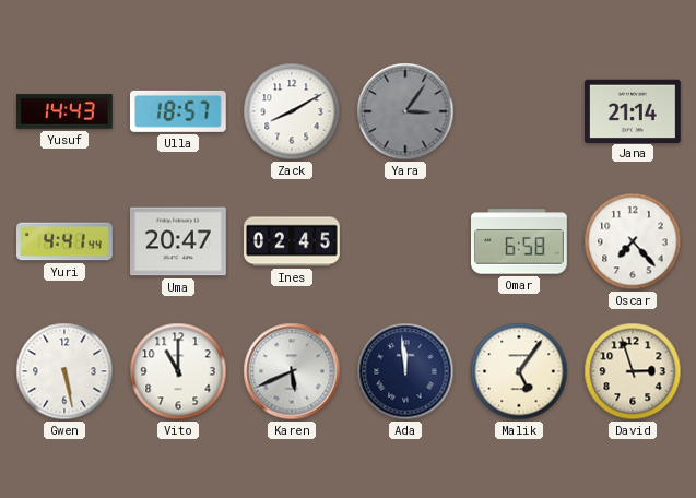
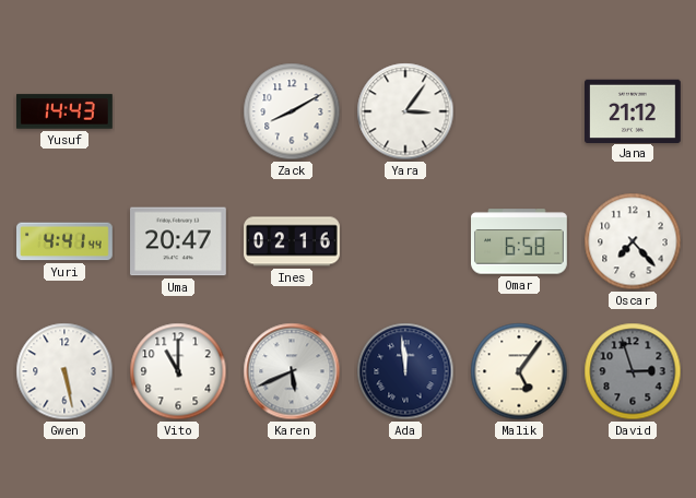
Ulla: 18:57 -> none
Yara dial: grey -> white
Jana: 21:14 -> 21:12
Ines: 02:45 -> 02:16
David dial: cream -> grey
